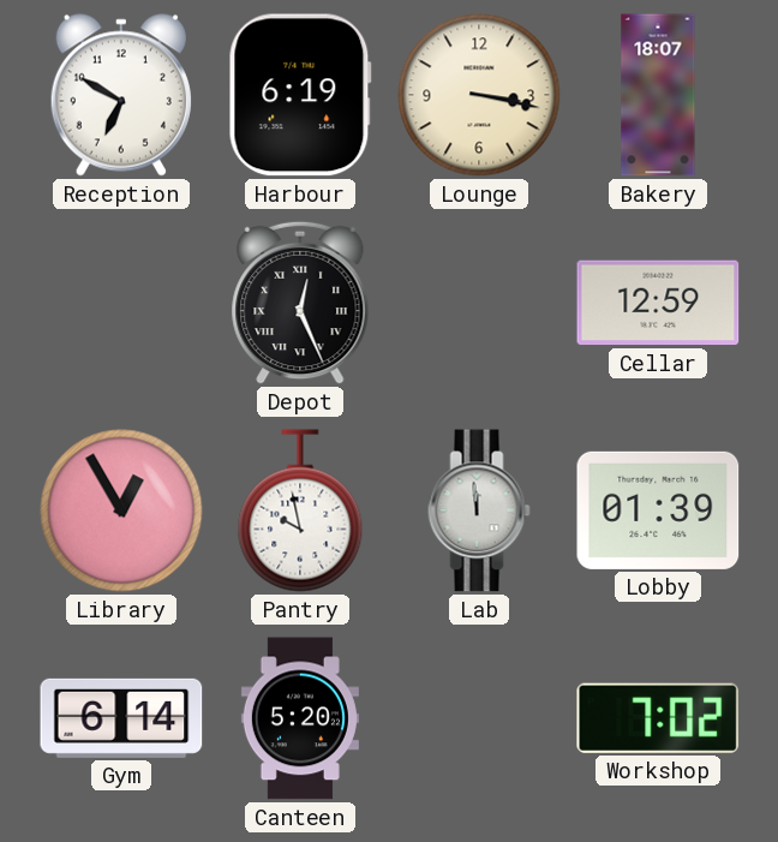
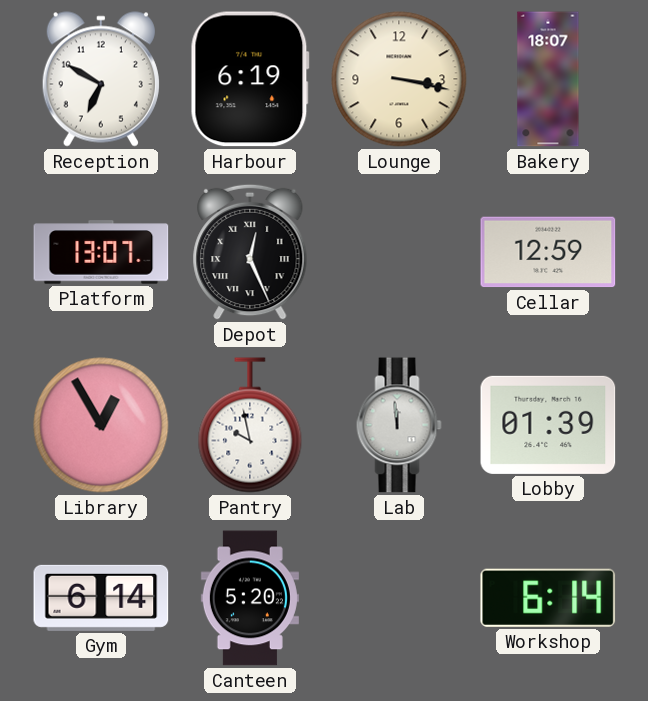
Platform: none -> 13:07
Workshop: 7:02 -> 6:14
